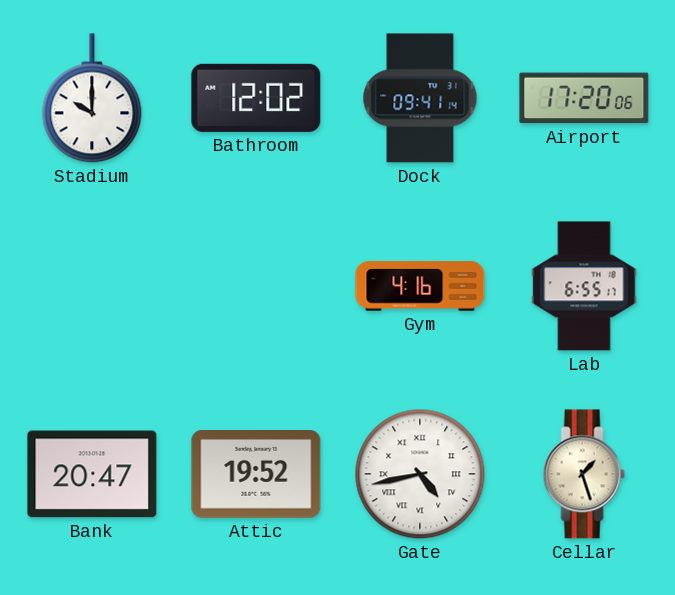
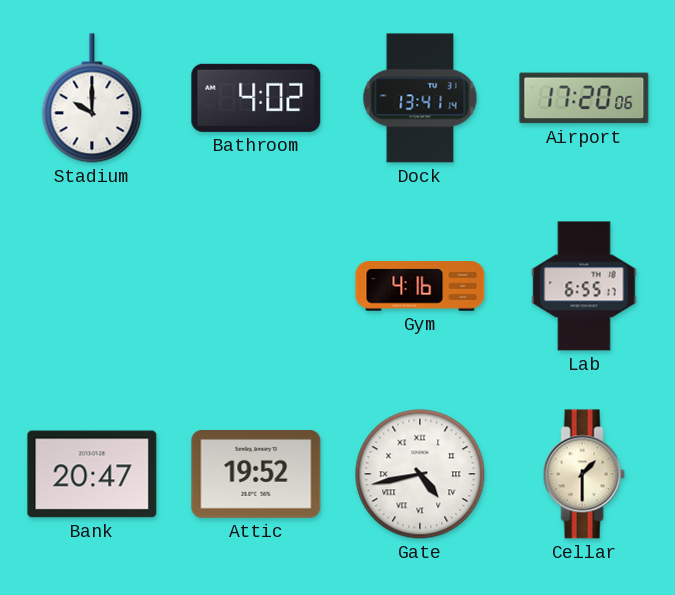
Bathroom: 12:02 -> 4:02
Dock: 09:41 -> 13:41
Cellar: 1:27 -> 1:30
